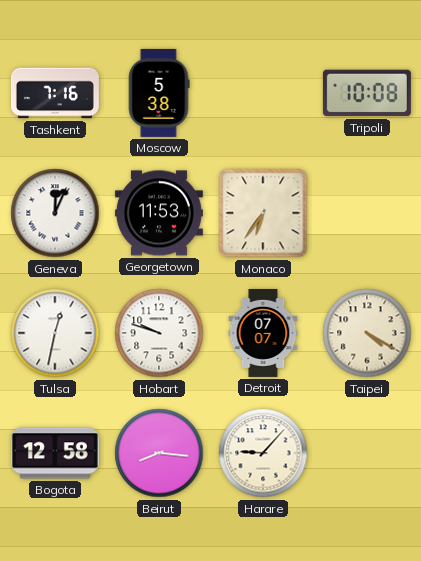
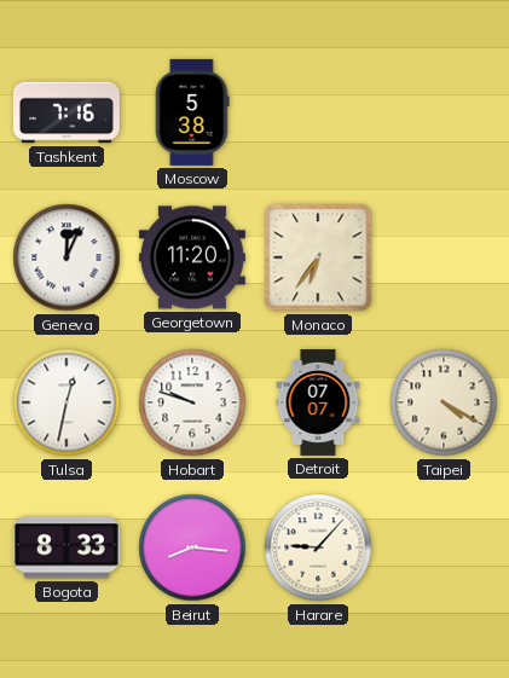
Tripoli: 10:08 -> none
Georgetown: 11:53 -> 11:20
Bogota: 12:58 -> 8:33
